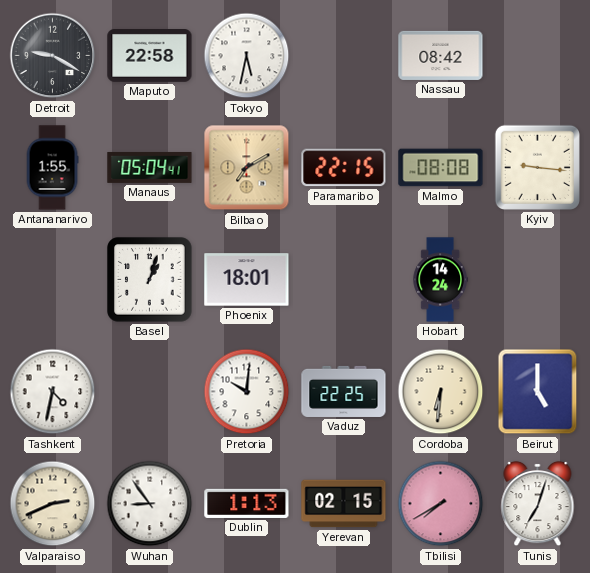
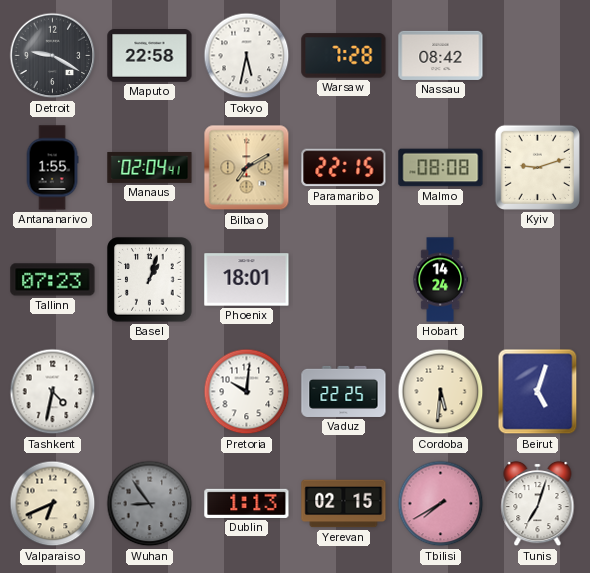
Warsaw: none -> 7:28
Manaus: 05:04 -> 02:04
Kyiv: 9:16 -> 9:12
Tallinn: none -> 07:23
Cordoba: 6:31 -> 5:31
Beirut: 5:00 -> 5:03
Valparaiso: 2:41 -> 6:41
Wuhan dial: white -> grey
